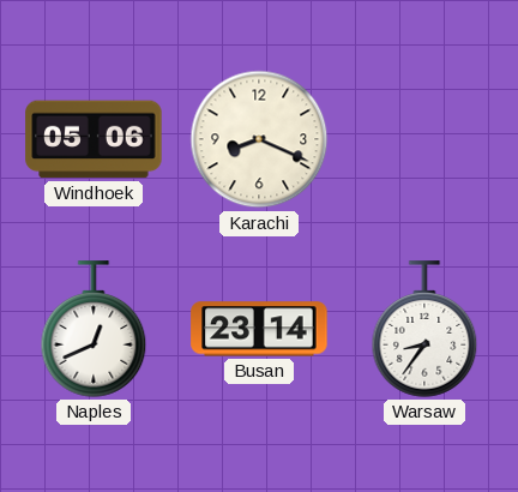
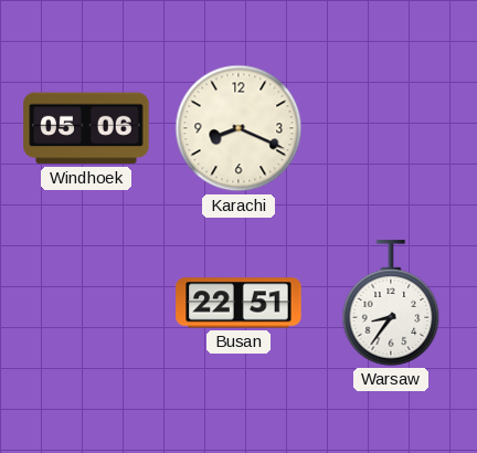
Naples: 12:41 -> none
Busan: 23:14 -> 22:51
